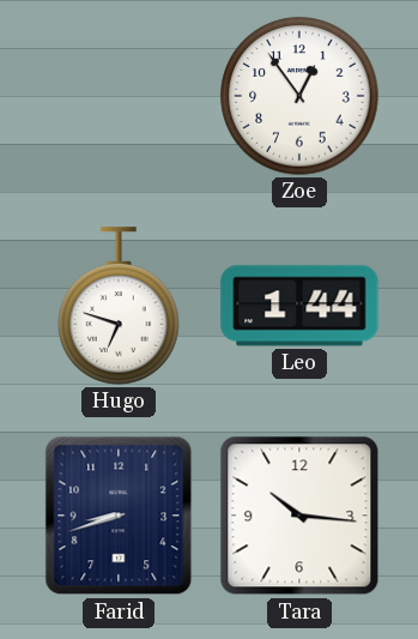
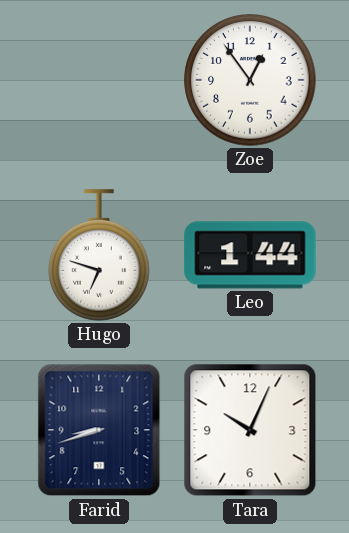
Tara: 10:16 -> 10:04
